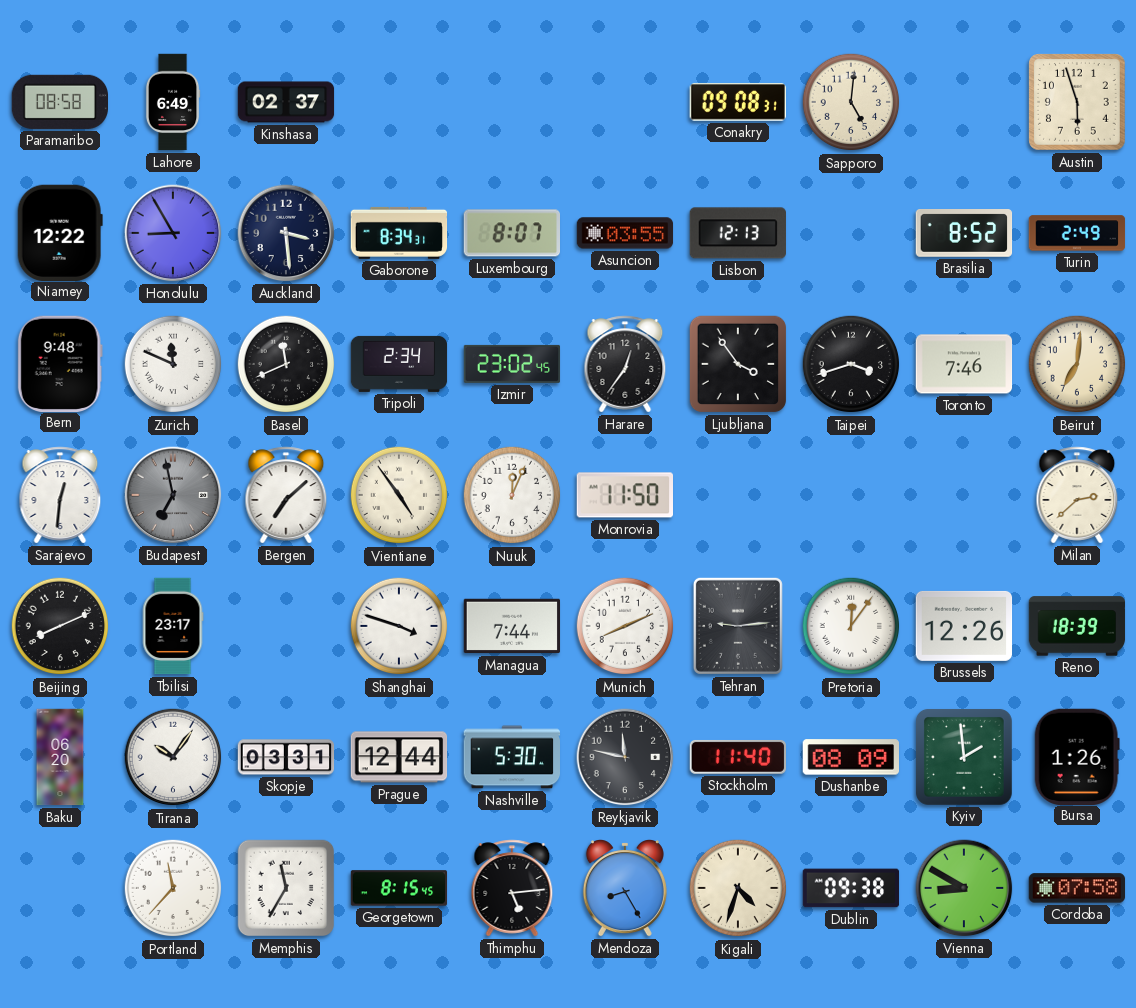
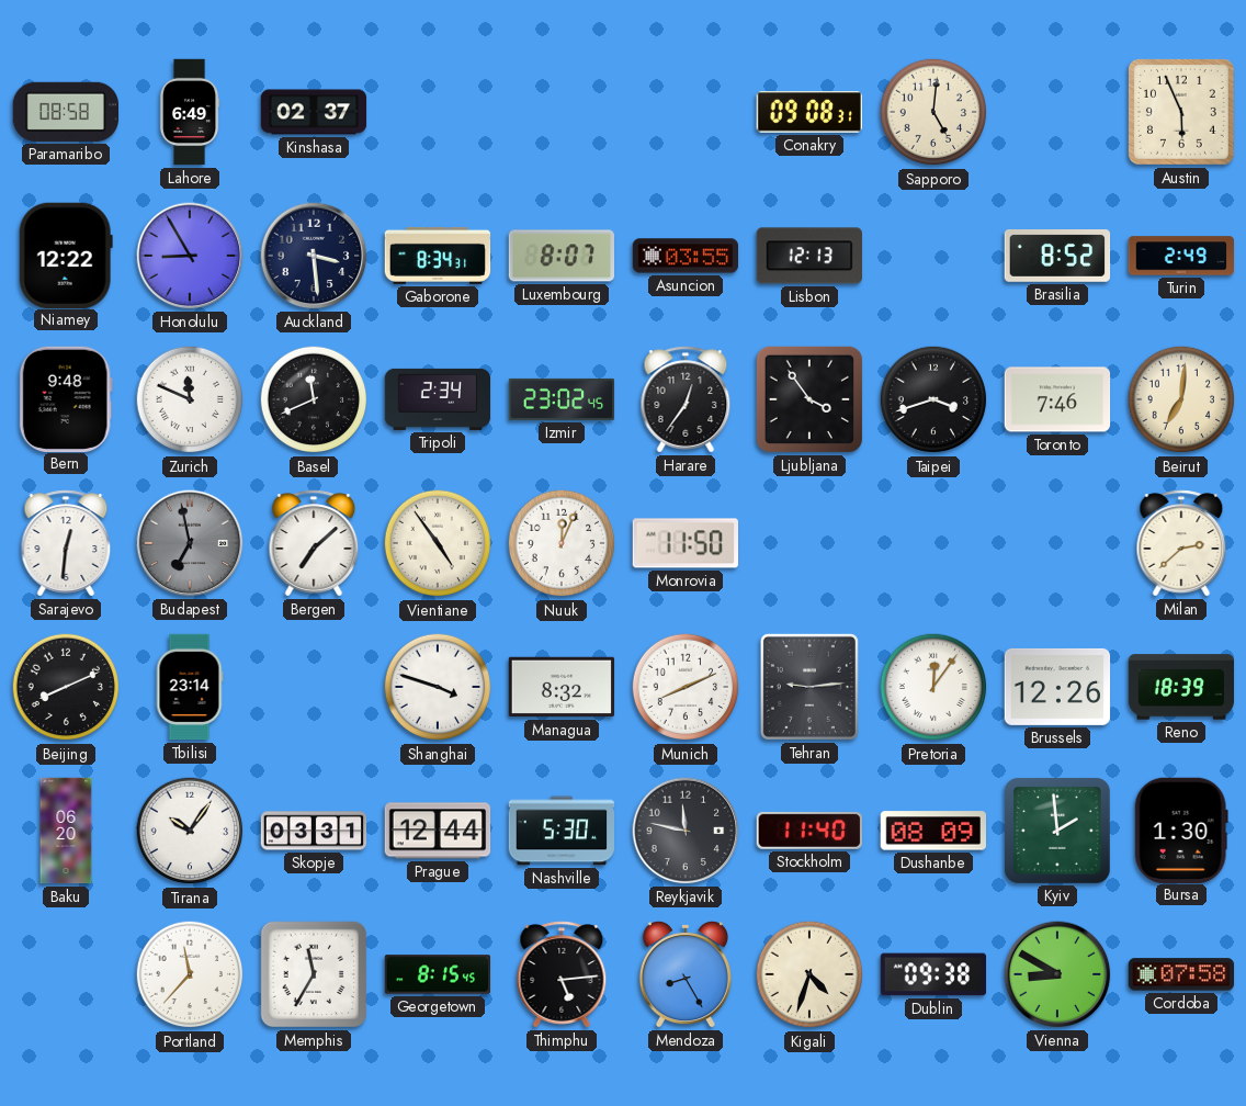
Austin: 5:57 -> 5:56
Tbilisi: 23:17 -> 23:14
Managua: 7:44 -> 8:32
Bursa: 1:26 -> 1:30
